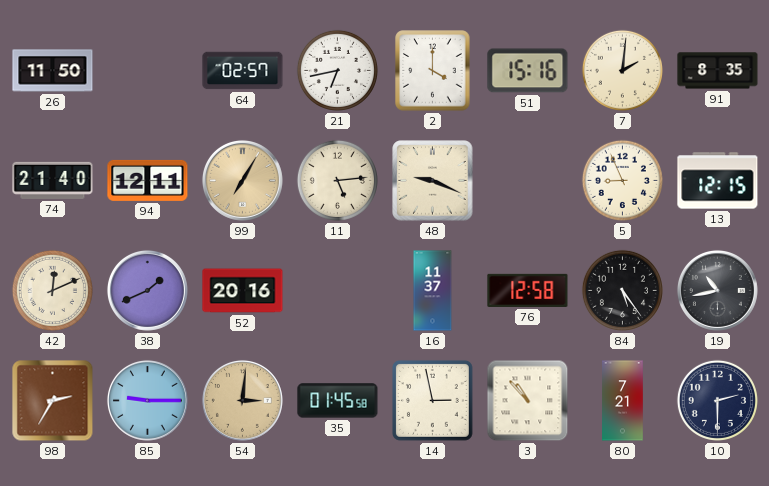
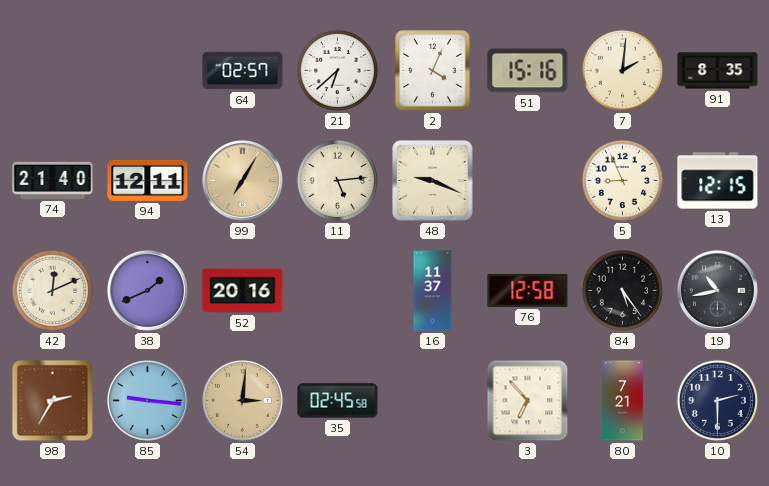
26: 11:50 -> none
21: 6:43 -> 6:38
2: 4:00 -> 4:04
85: 9:15 -> 9:16
35: 01:45 -> 02:45
14: 2:58 -> none
3: 10:53 -> 6:53
